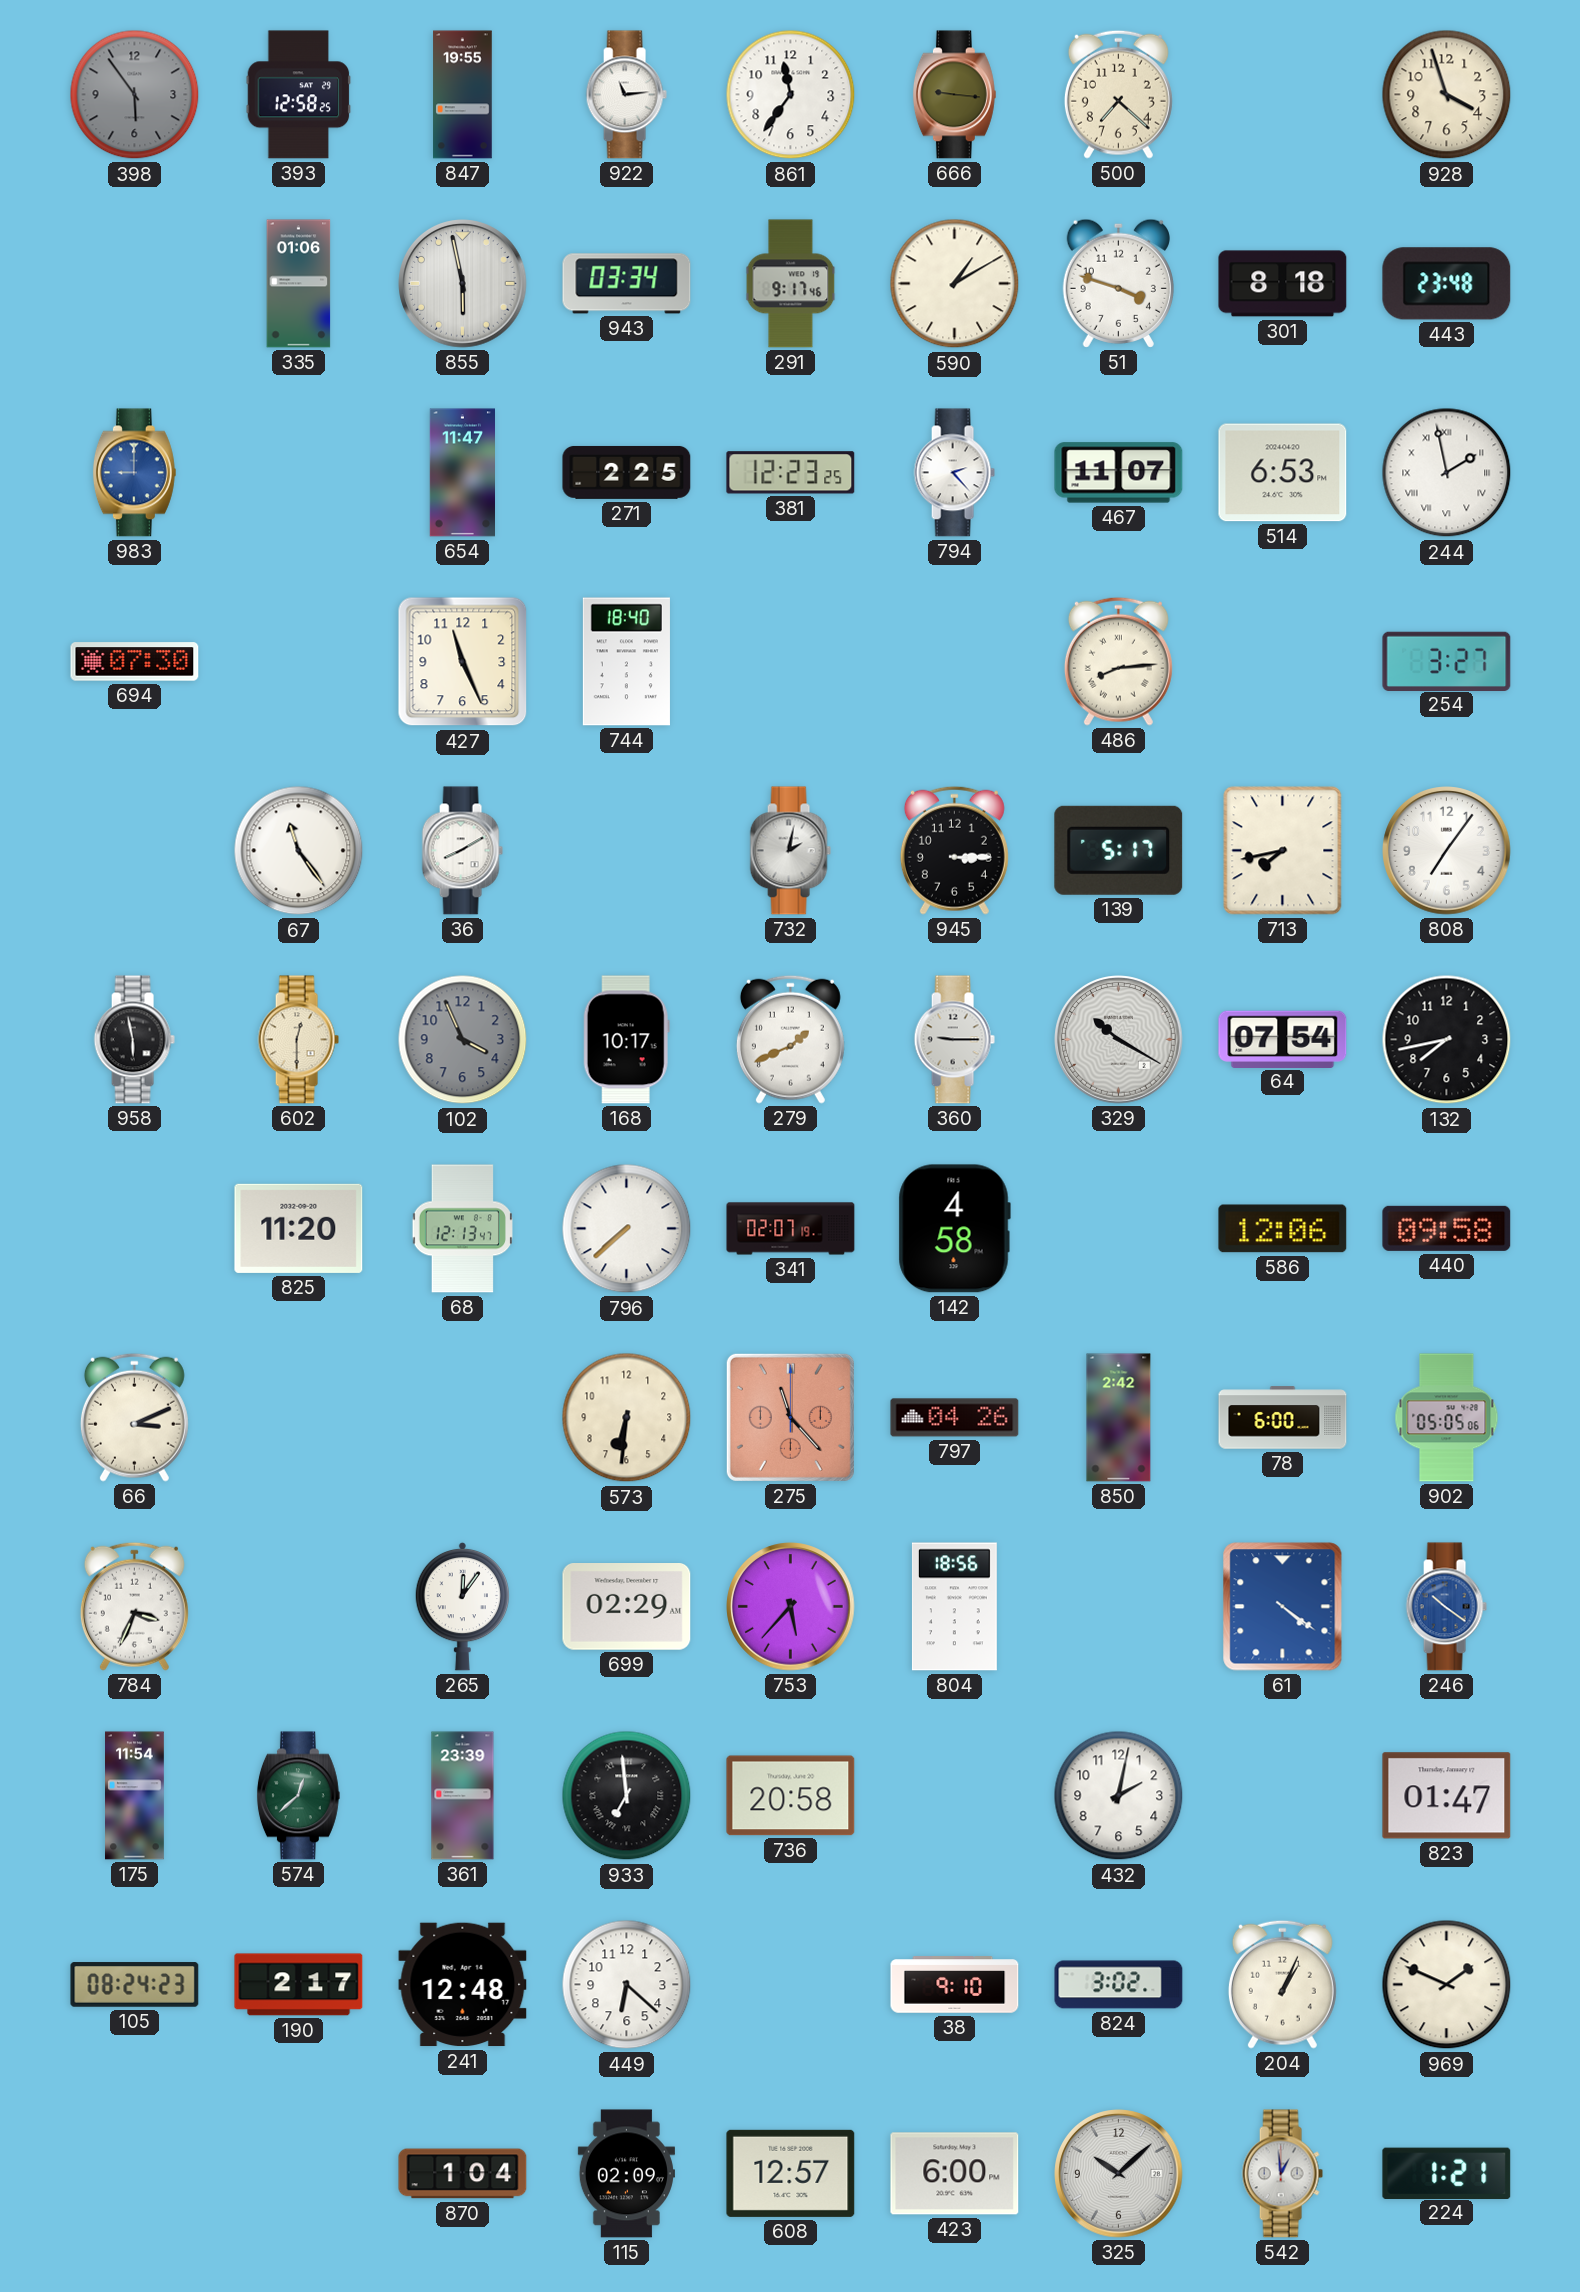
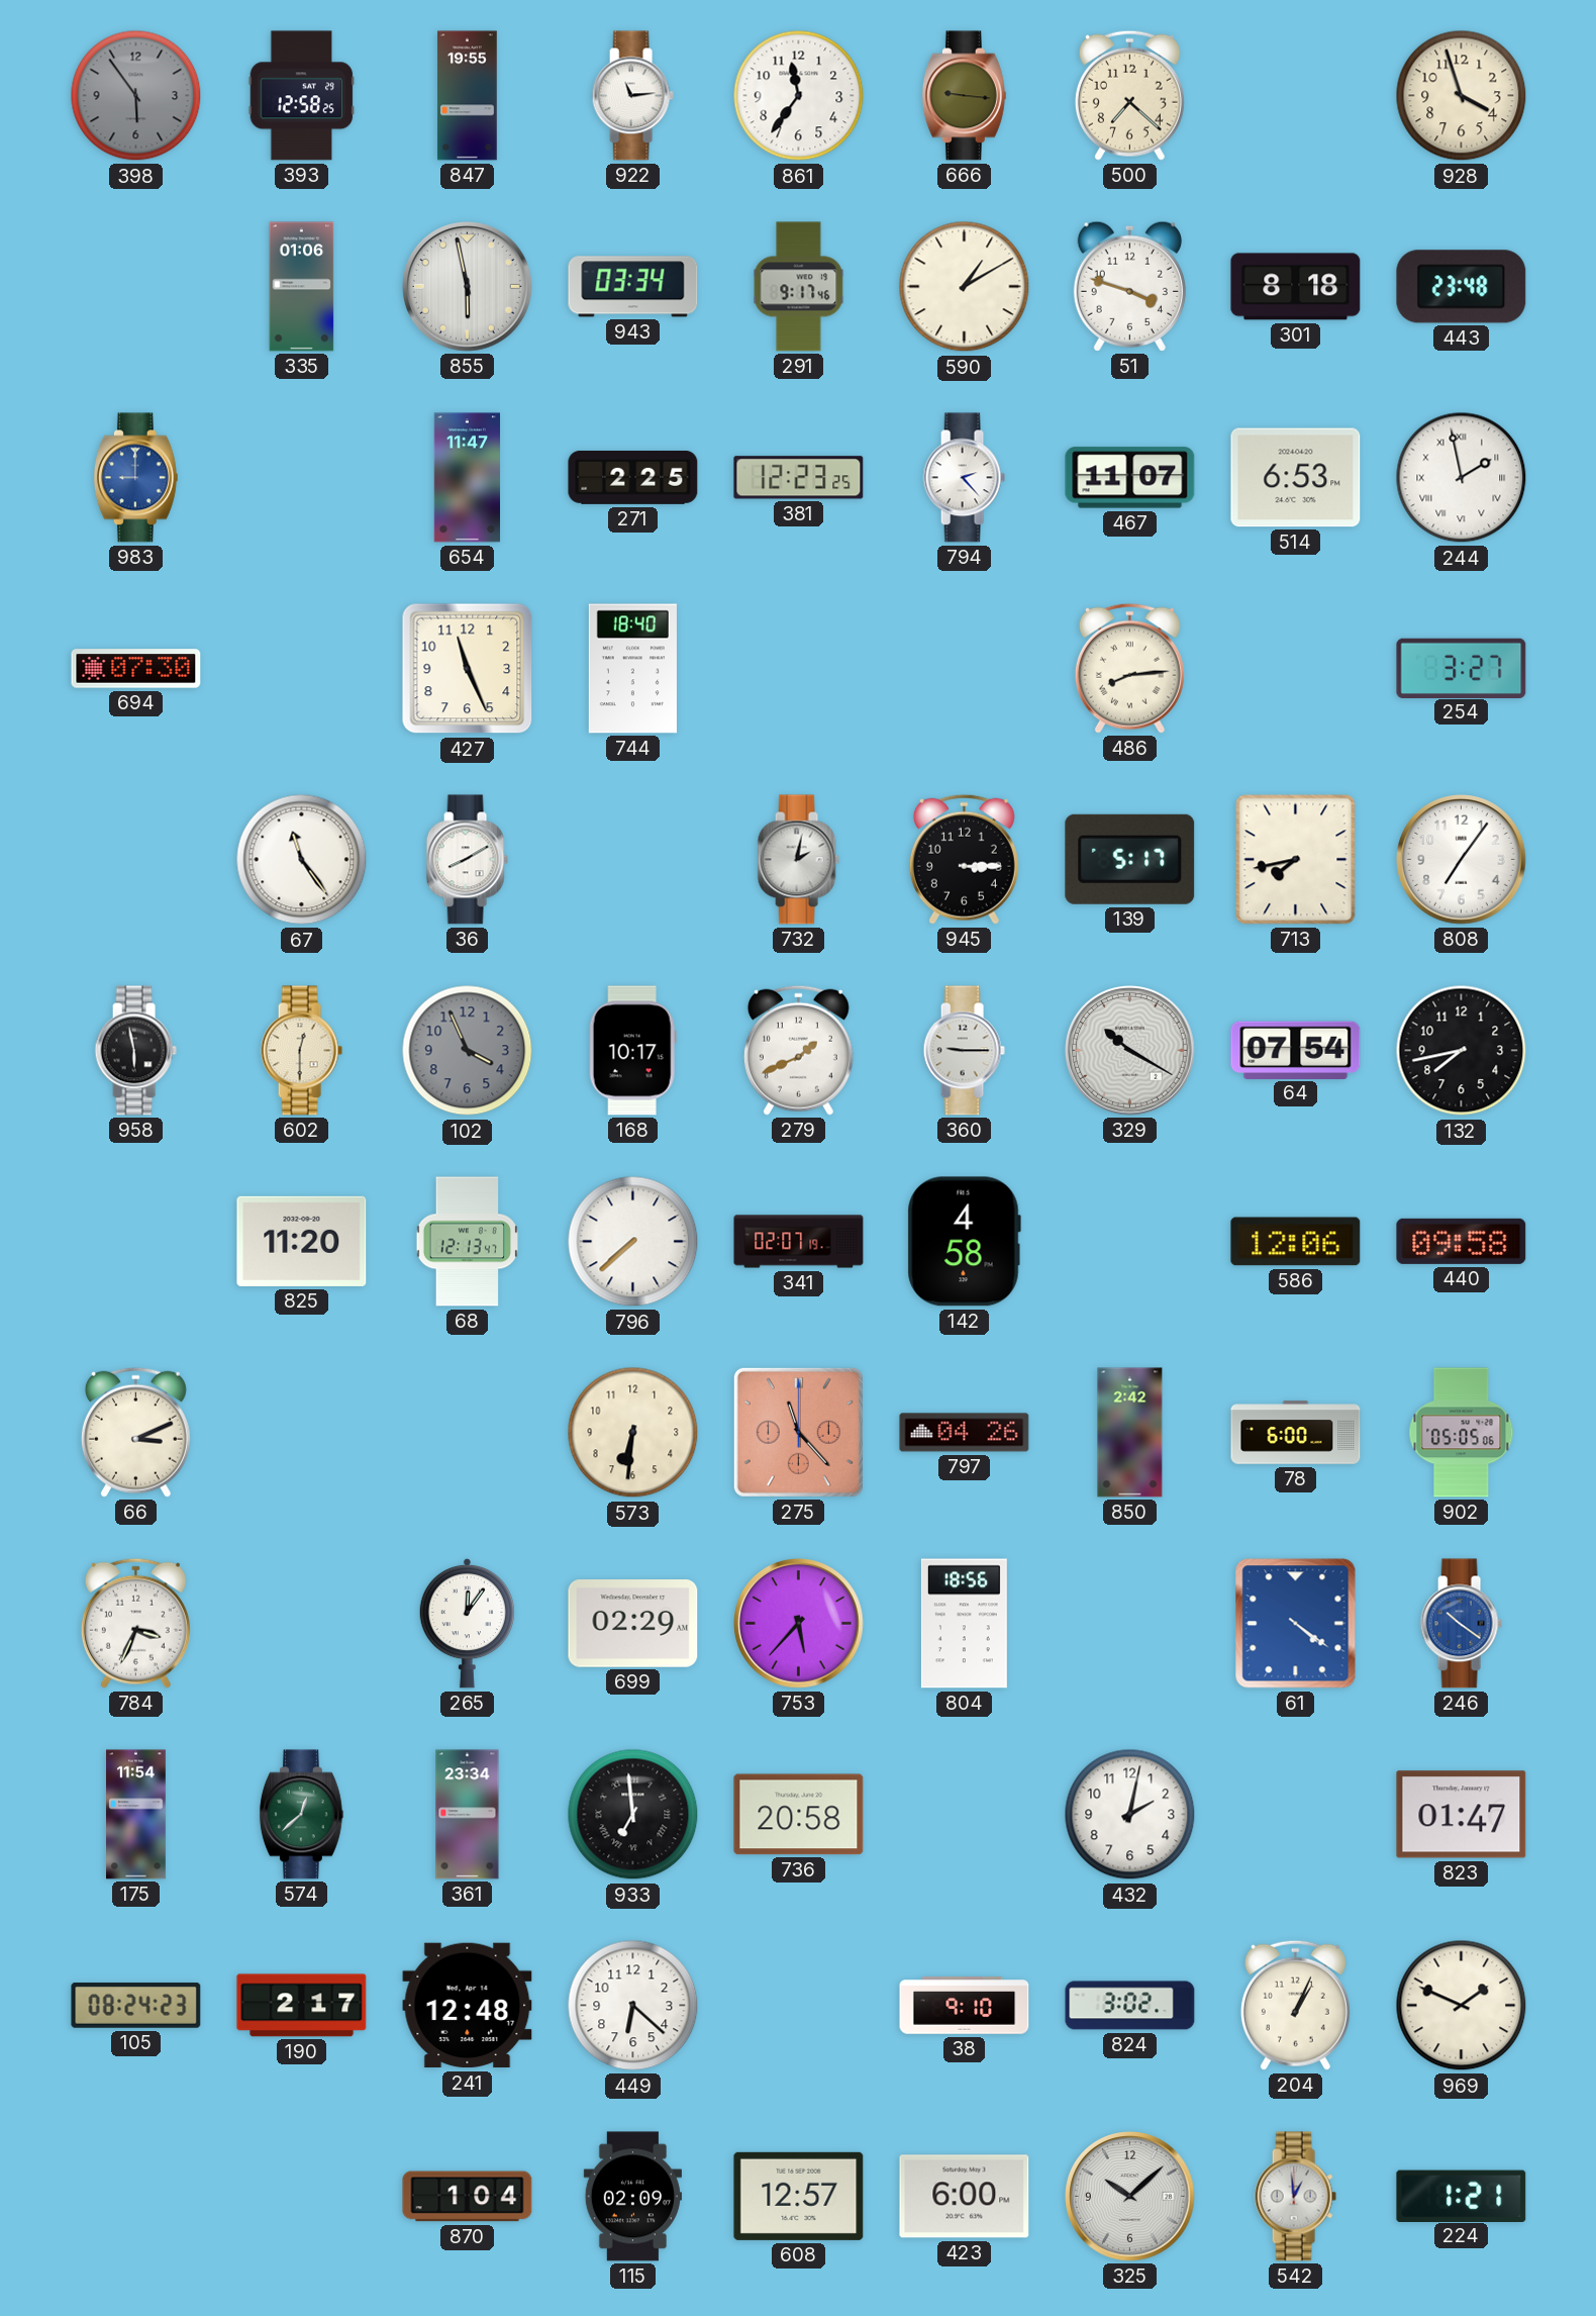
361: 23:39 -> 23:34
